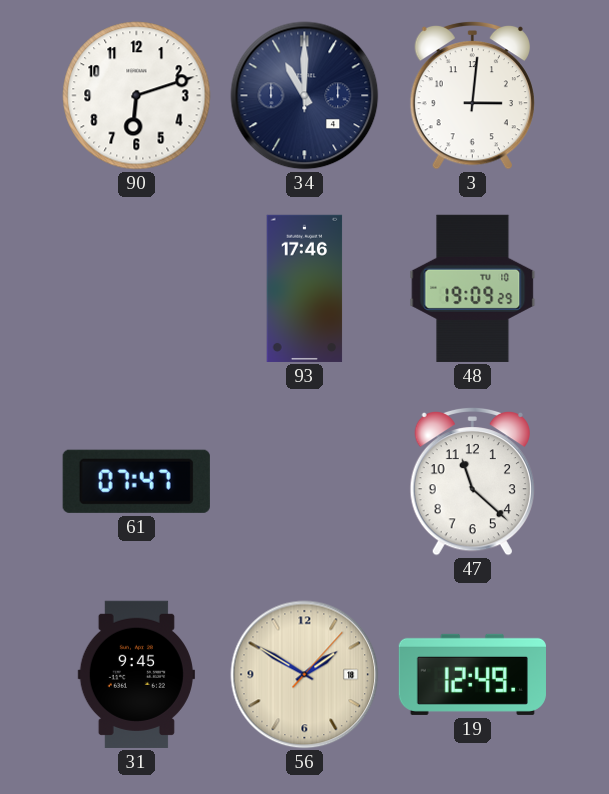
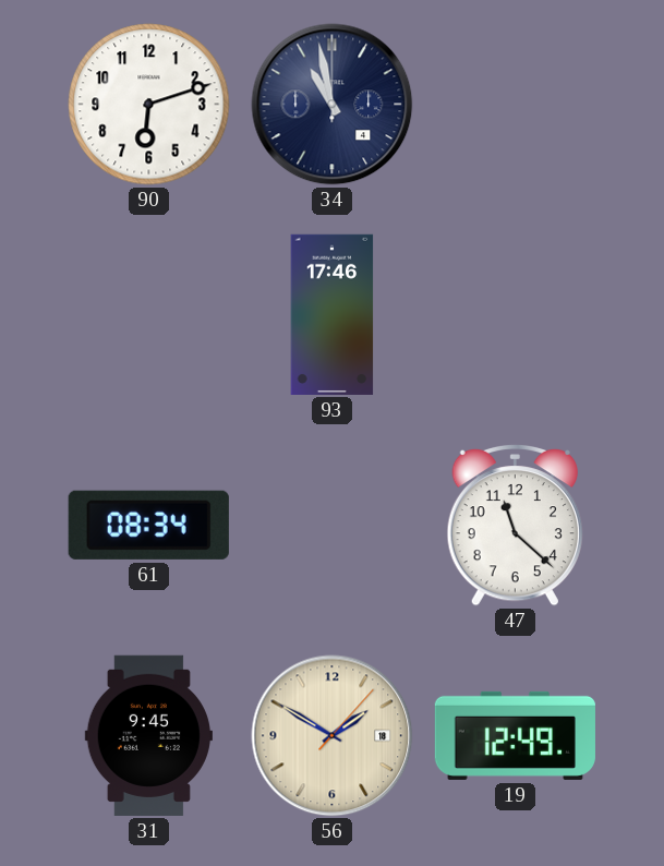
34: 11:00 -> 10:58
3: 3:01 -> none
48: 19:09 -> none
61: 07:47 -> 08:34
